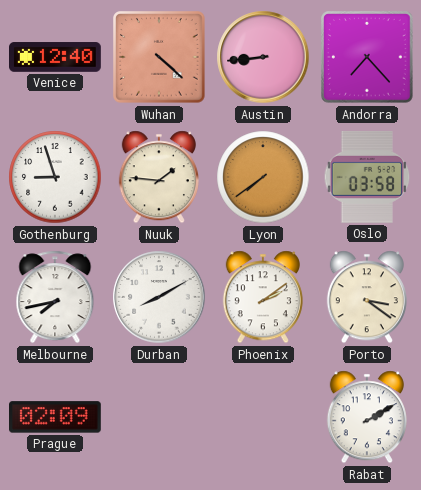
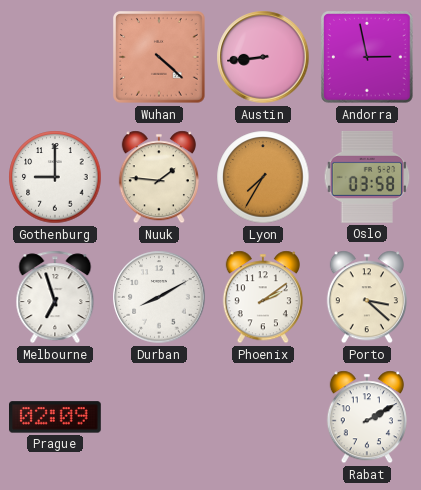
Venice: 12:40 -> none
Andorra: 7:23 -> 2:58
Gothenburg: 8:57 -> 9:00
Lyon: 7:39 -> 7:35
Melbourne: 7:43 -> 6:57
Porto: 3:21 -> 3:22
